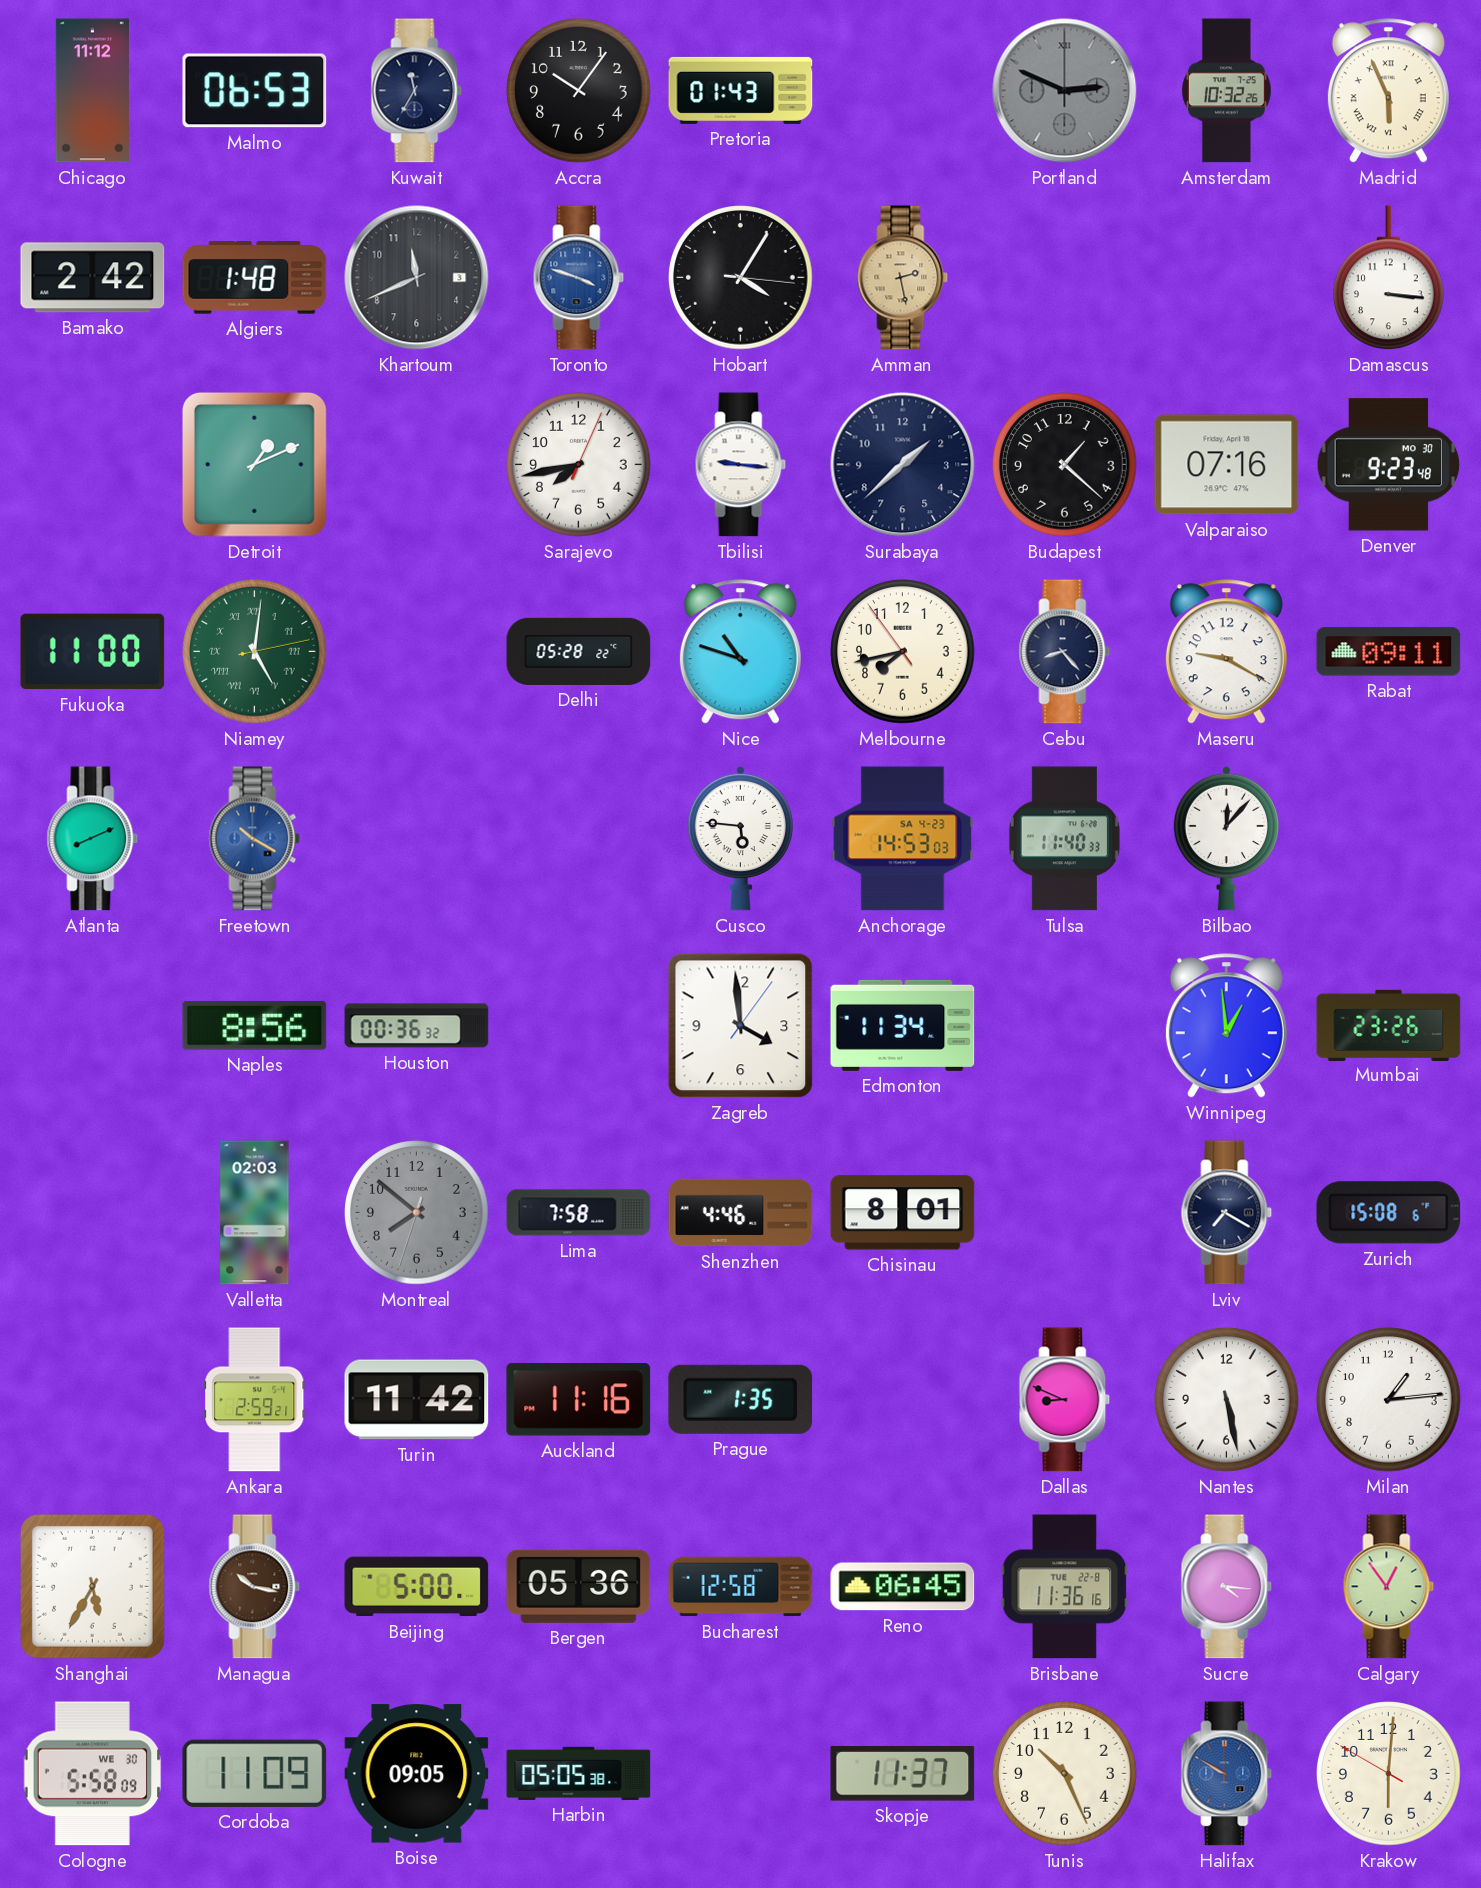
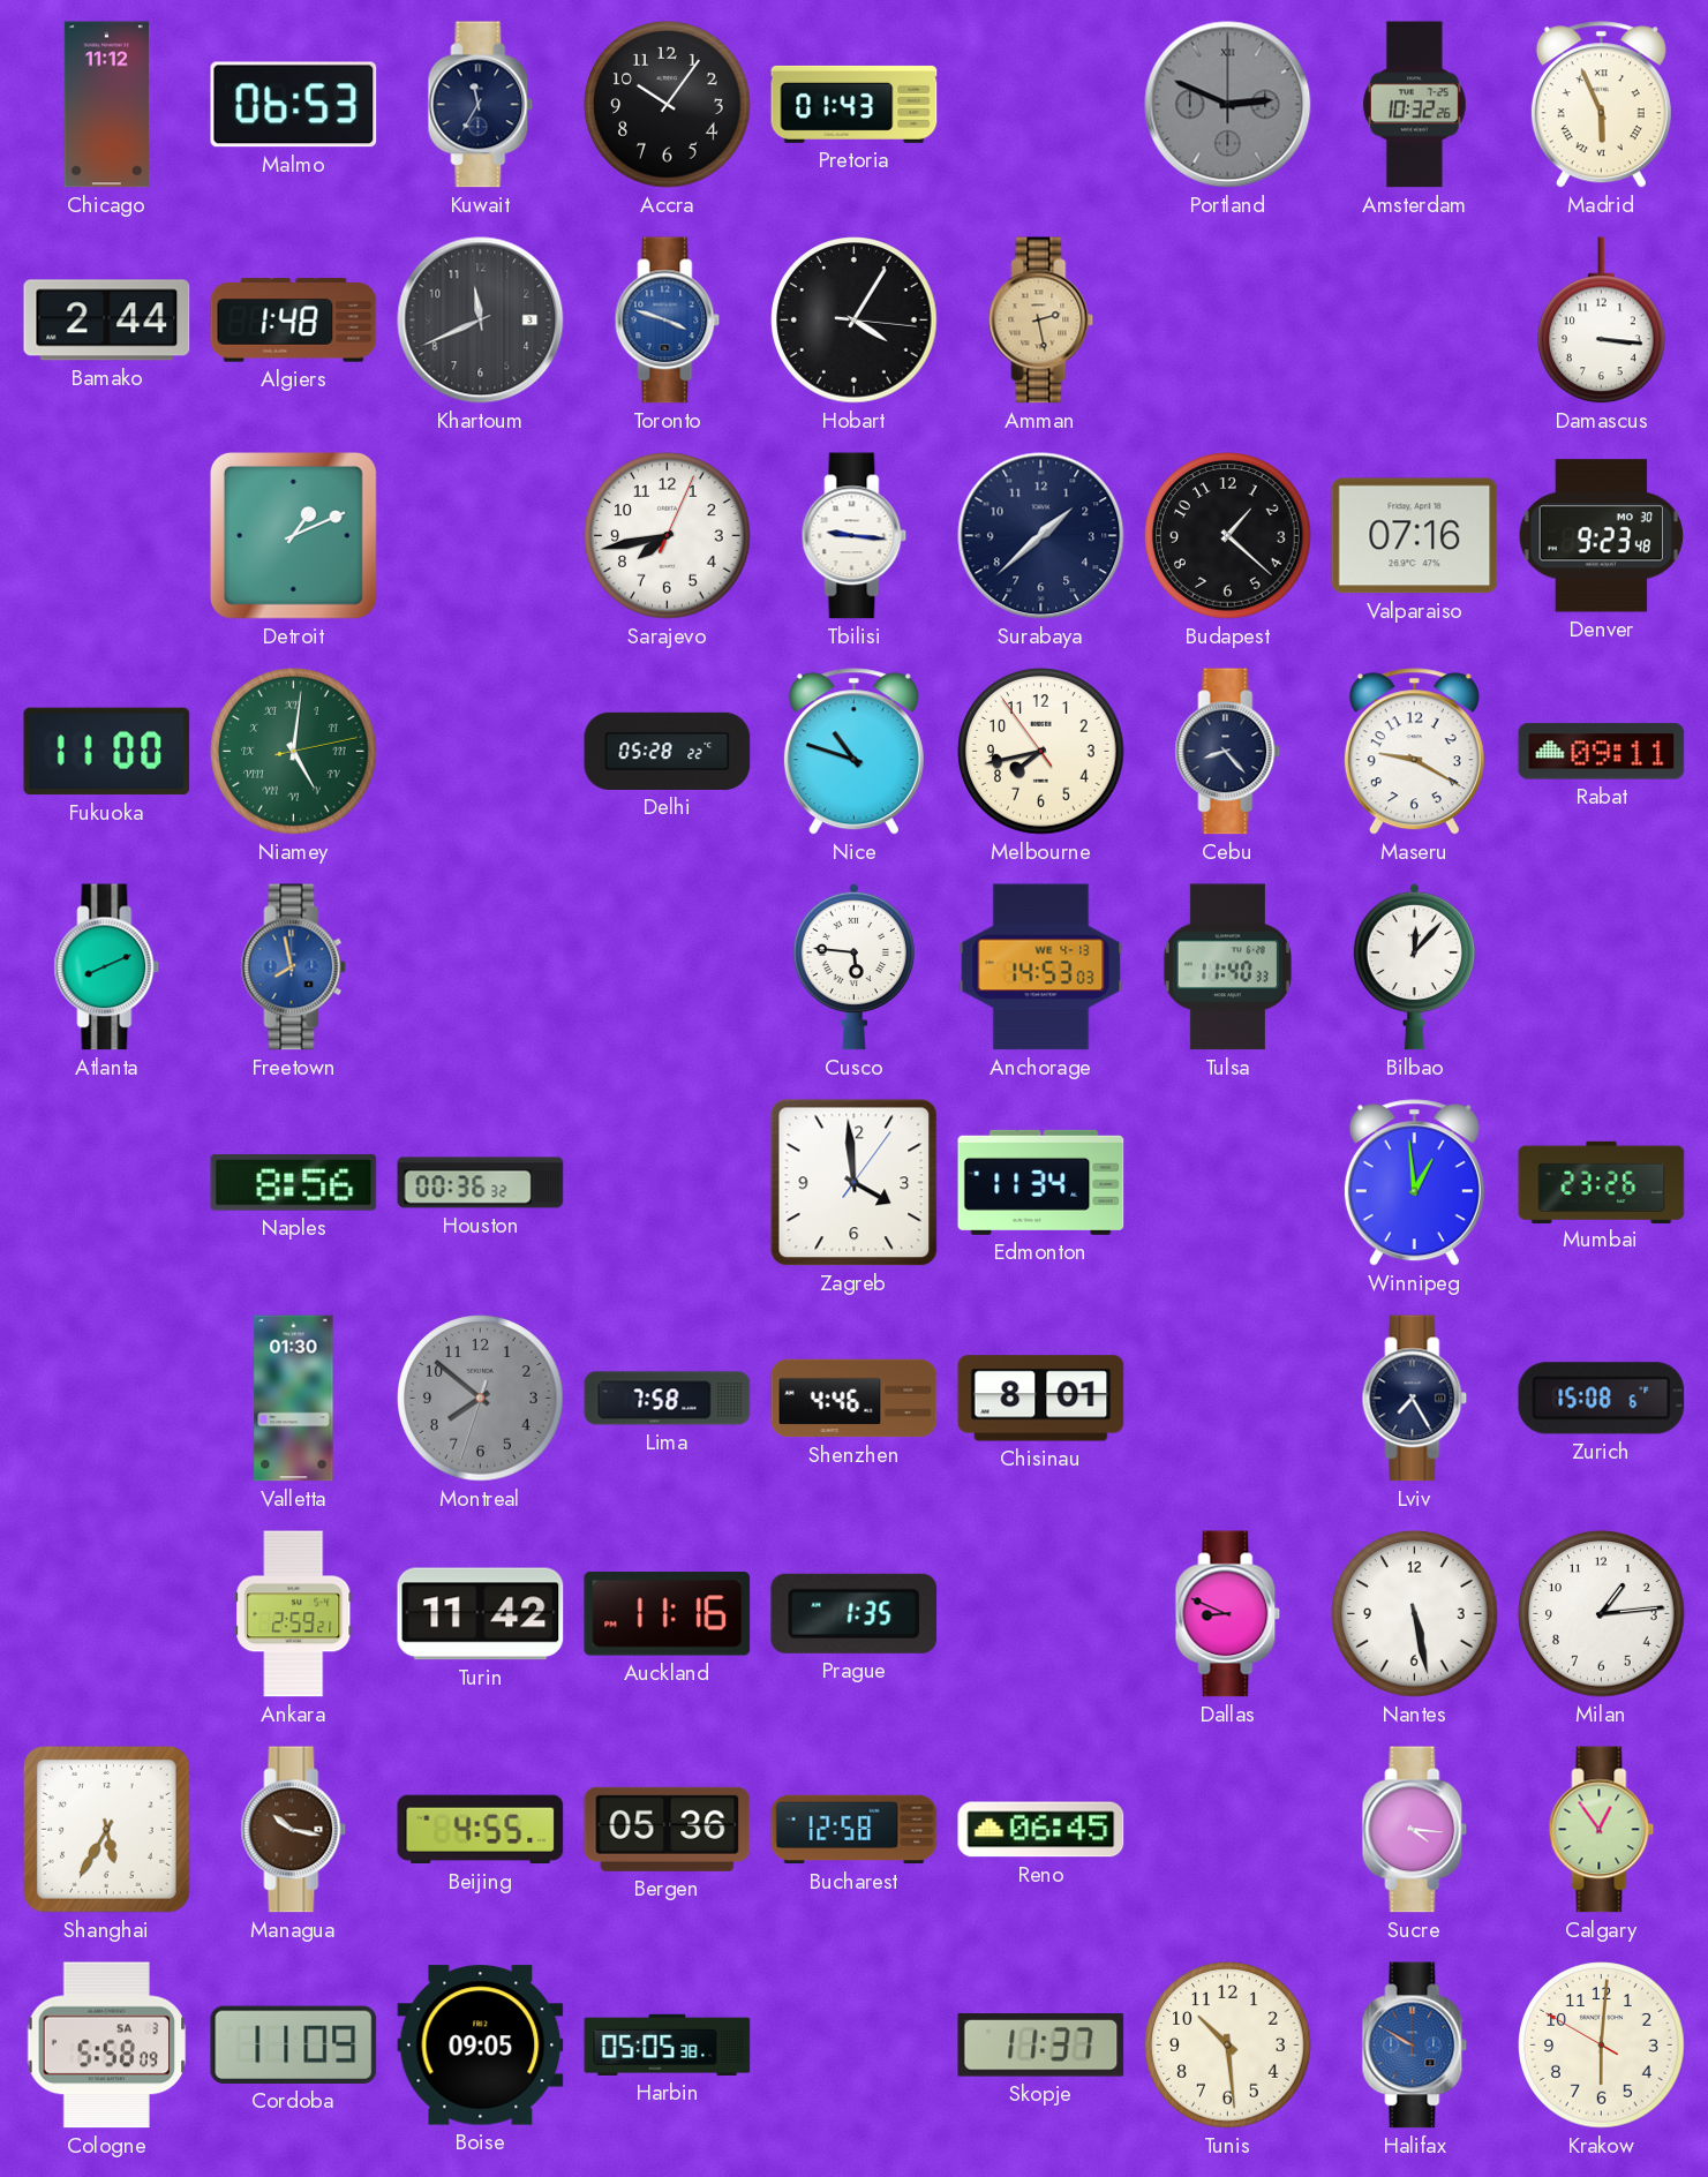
Bamako: 2:42 -> 2:44
Freetown: 10:20 -> 7:58
Anchorage date: SA 4-23 -> WE 4-13
Valletta: 02:03 -> 01:30
Lviv: 7:20 -> 7:25
Beijing: 5:00 -> 4:55
Brisbane: 11:36 -> none
Cologne date: WE 30 -> SA 3
Tunis: 10:26 -> 10:29
